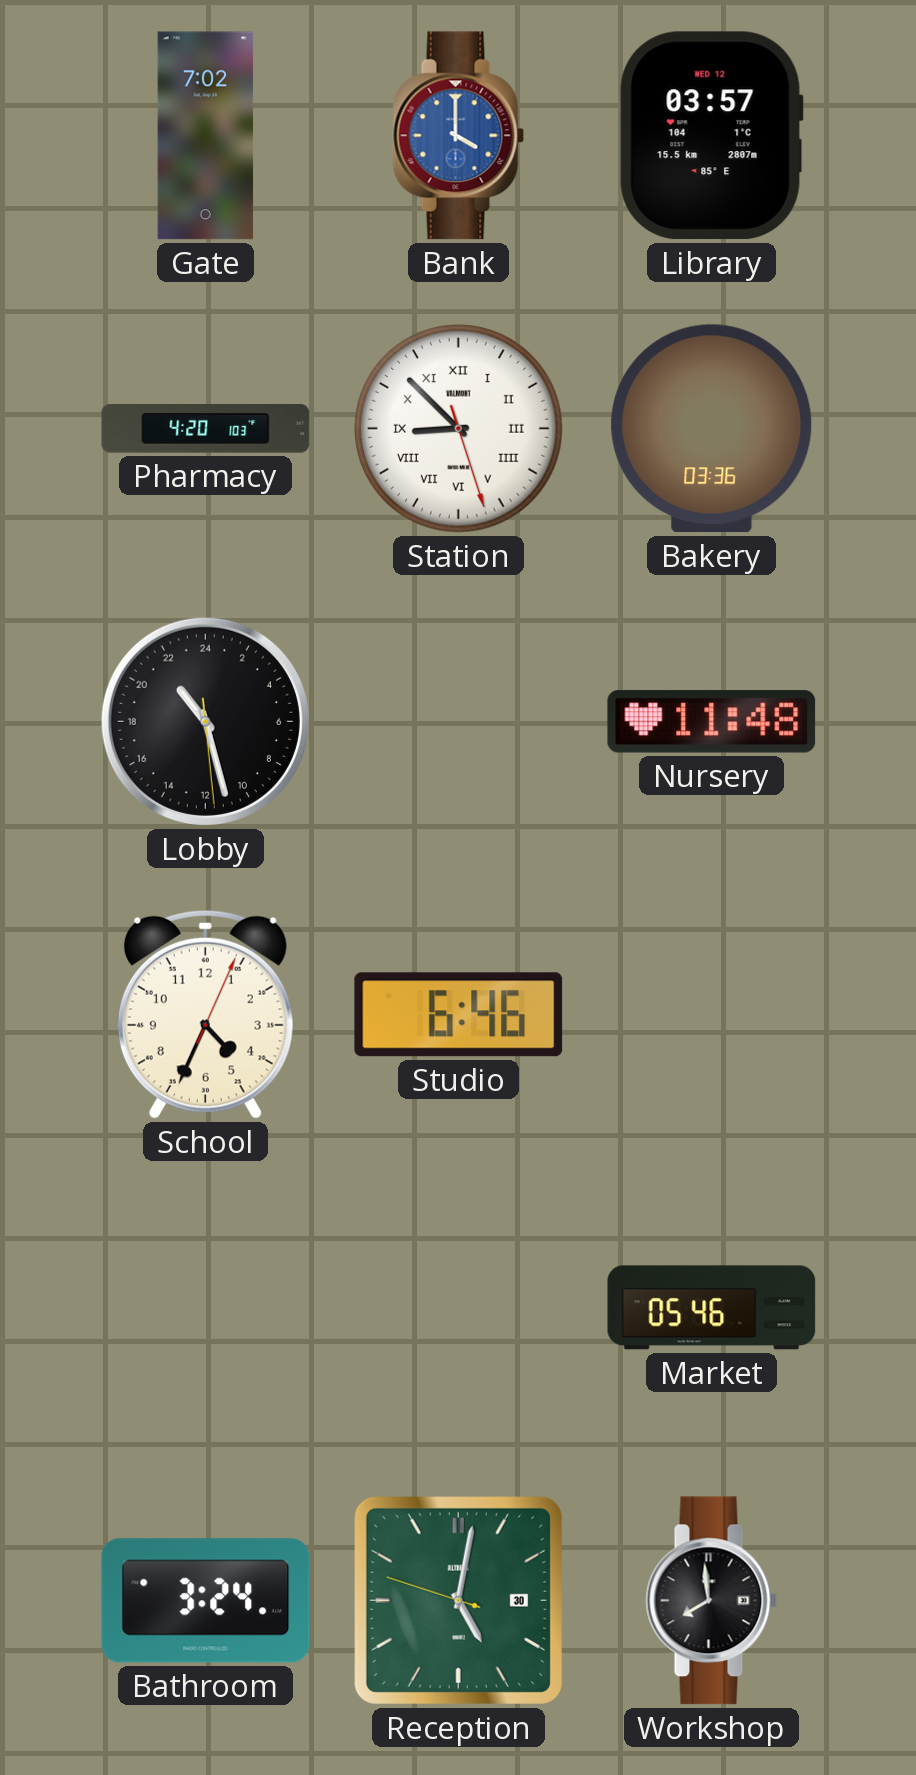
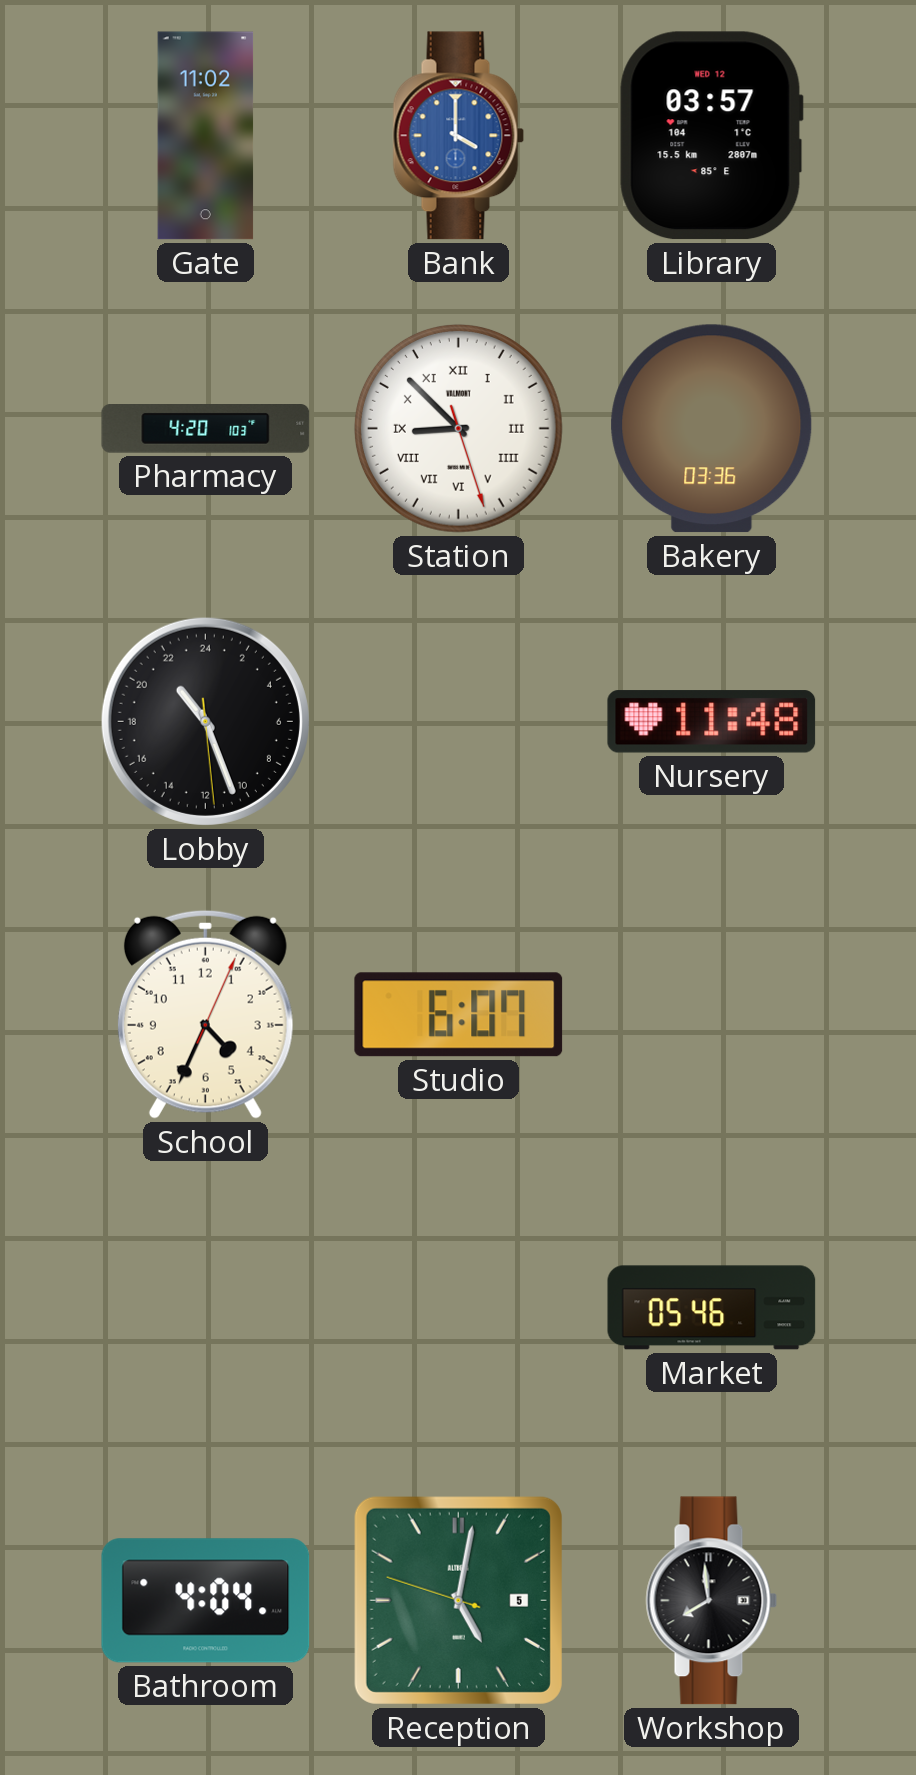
Gate: 7:02 -> 11:02
Lobby: 21:27 -> 21:26
Studio: 6:46 -> 6:07
Bathroom: 3:24 -> 4:04
Reception date: 30 -> 5
